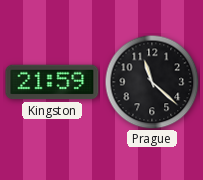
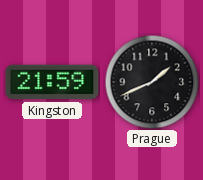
Prague: 11:22 -> 1:41
